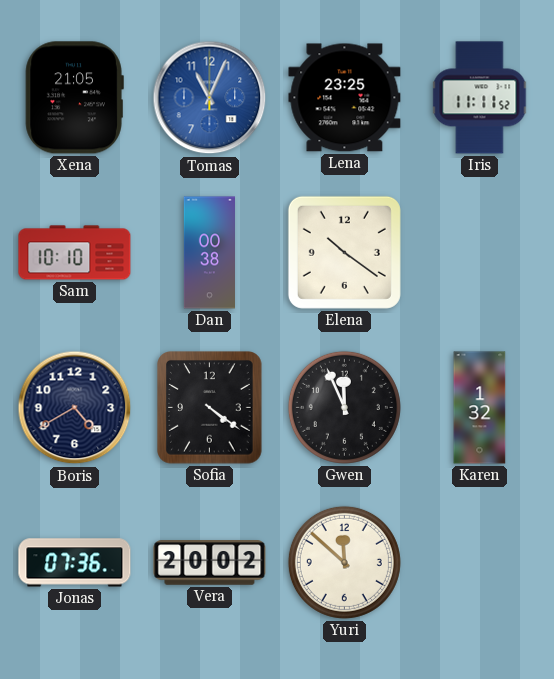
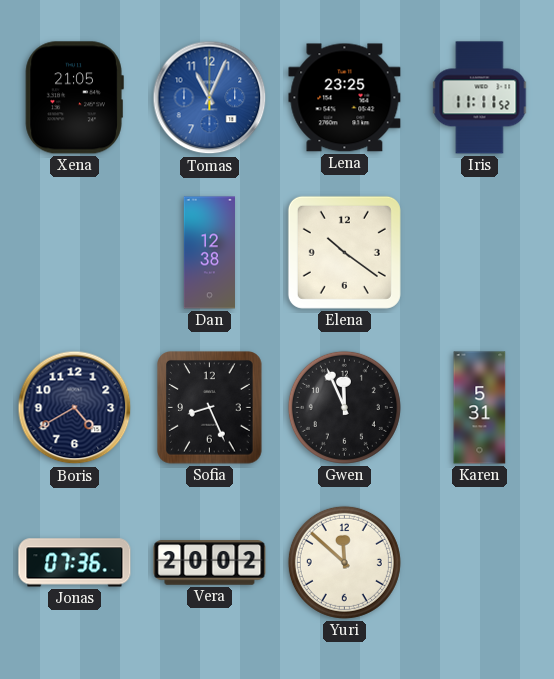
Sam: 10:10 -> none
Dan: 00:38 -> 12:38
Sofia: 4:21 -> 8:26
Karen: 1:32 -> 5:31
